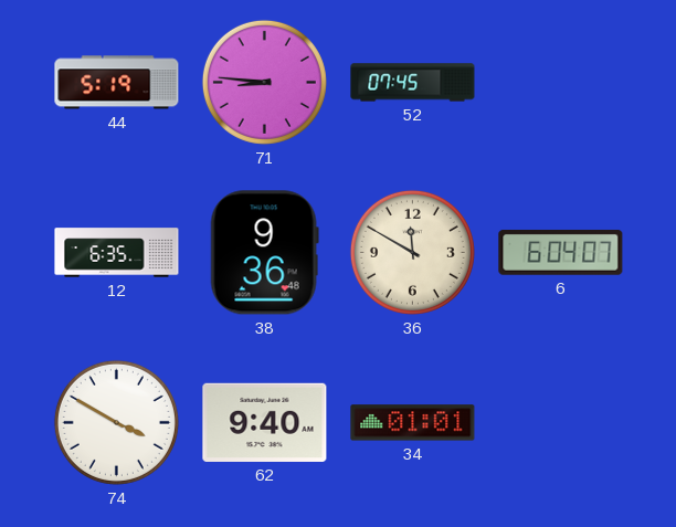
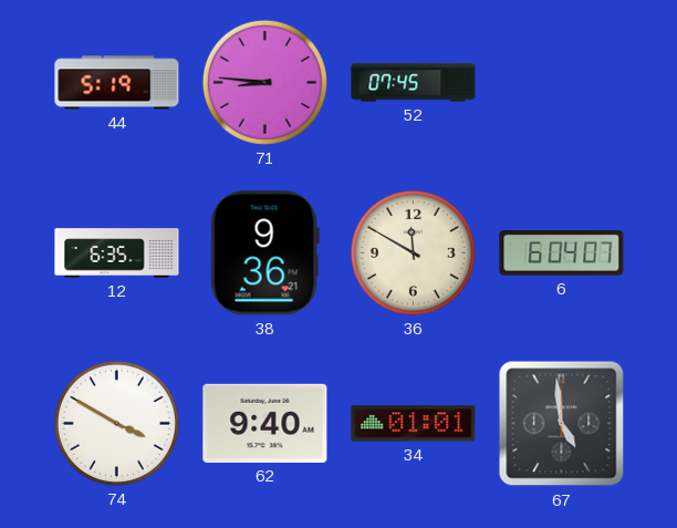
38: 9:36:48 -> 9:36:21
67: none -> 4:59
